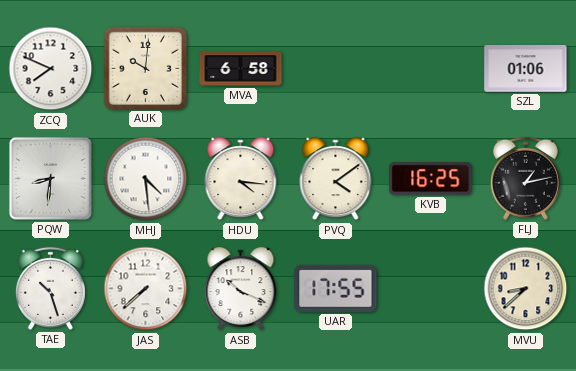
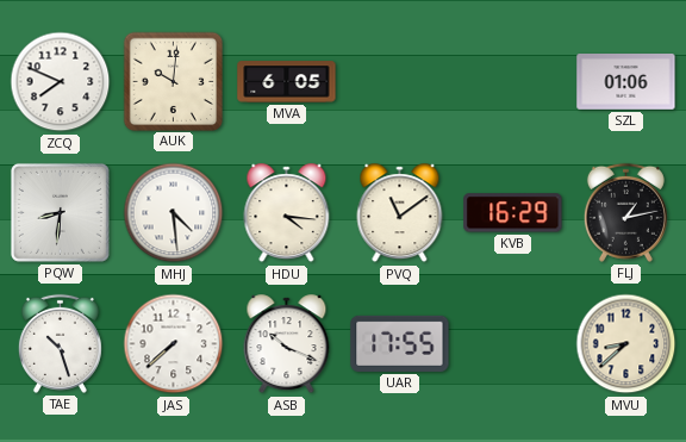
MVA: 6:58 -> 6:05
PVQ: 4:09 -> 11:09
KVB: 16:25 -> 16:29
